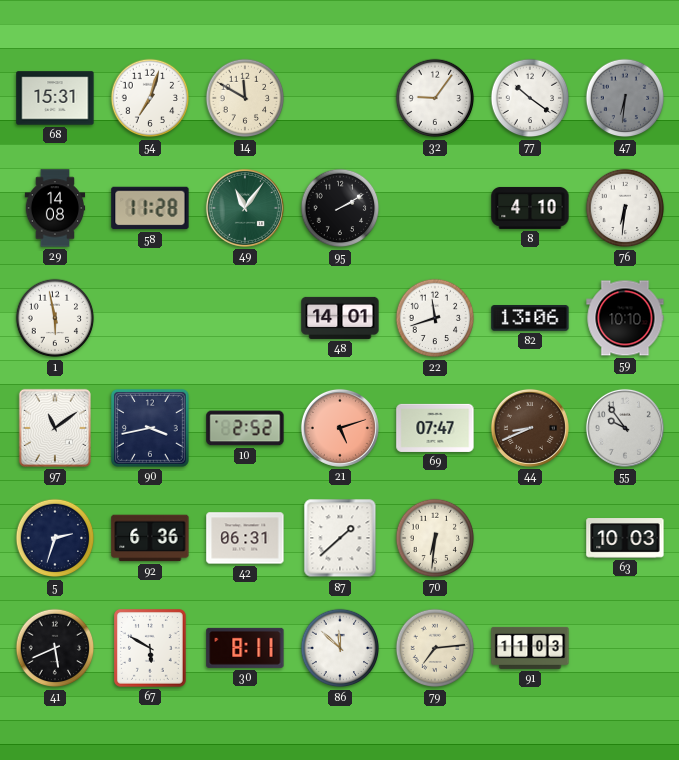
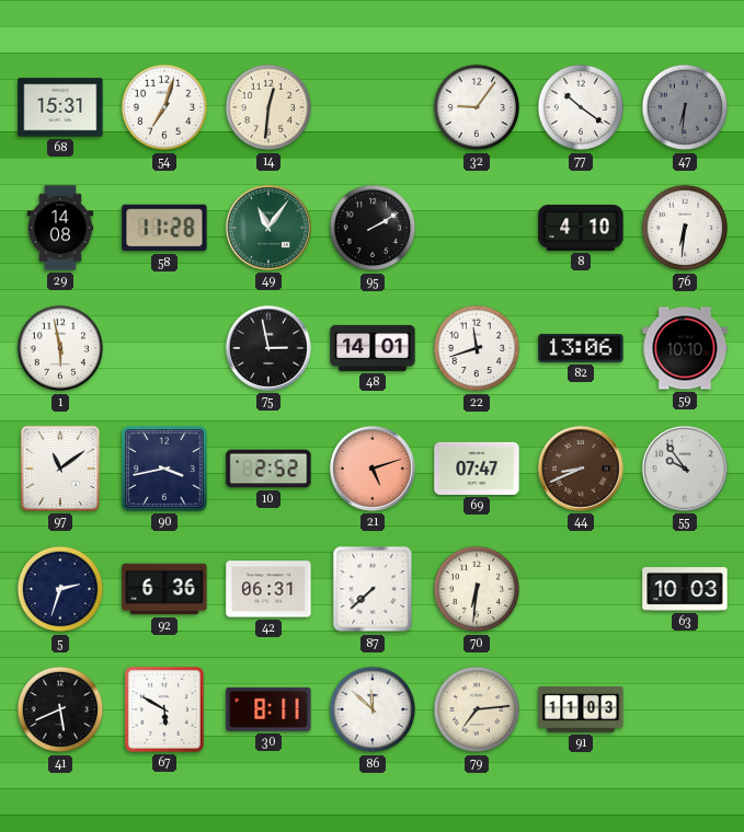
14: 11:50 -> 12:31
75: none -> 2:58
87: 1:38 -> 7:38
